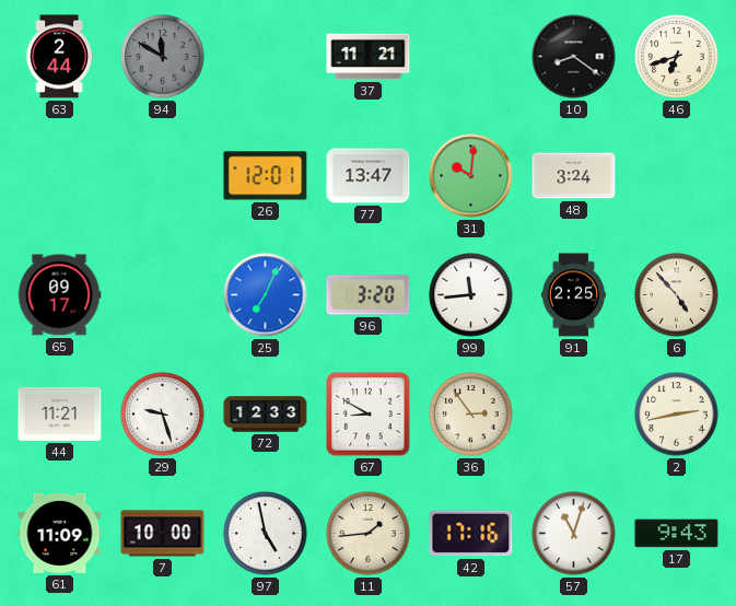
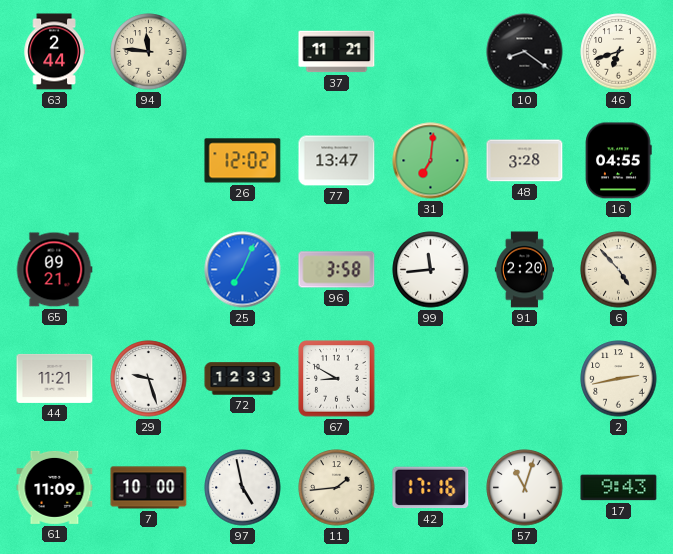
94: 11:50 -> 11:46
94 dial: grey -> cream
26: 12:01 -> 12:02
31: 10:01 -> 7:01
48: 3:24 -> 3:28
16: none -> 04:55
65: 09:17 -> 09:21
96: 3:20 -> 3:58
91: 2:25 -> 2:20
36: 2:54 -> none
